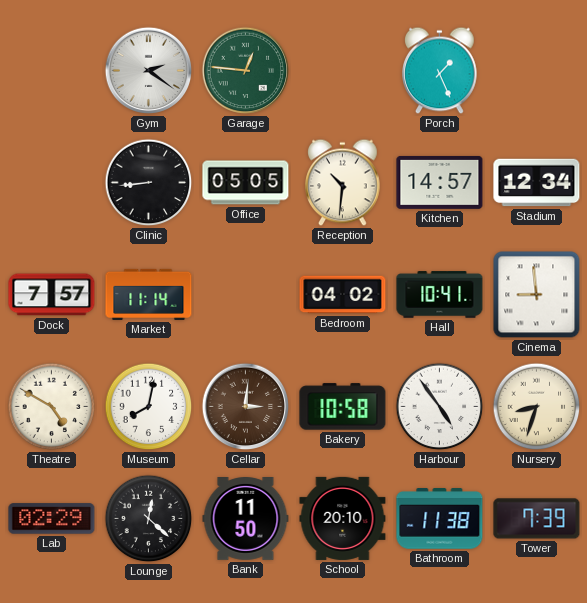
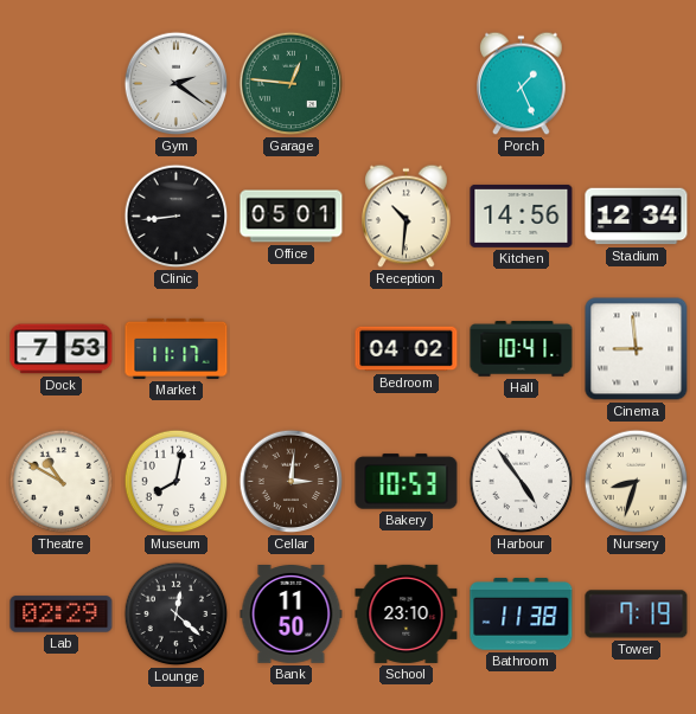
Office: 05:05 -> 05:01
Kitchen: 14:57 -> 14:56
Dock: 7:57 -> 7:53
Market: 11:14 -> 11:17
Theatre: 4:50 -> 10:50
Bakery: 10:58 -> 10:53
School: 20:10 -> 23:10
Tower: 7:39 -> 7:19
